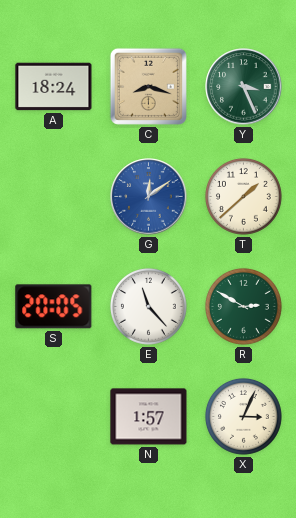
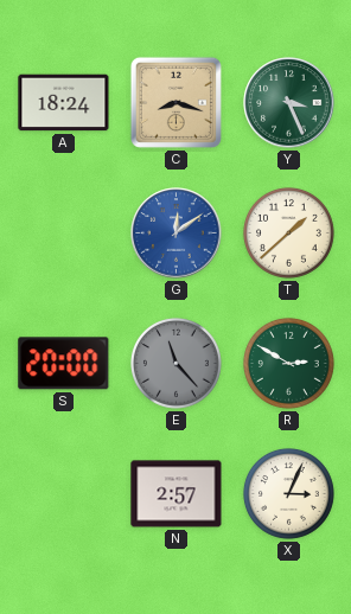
S: 20:05 -> 20:00
E dial: white -> grey
N: 1:57 -> 2:57
